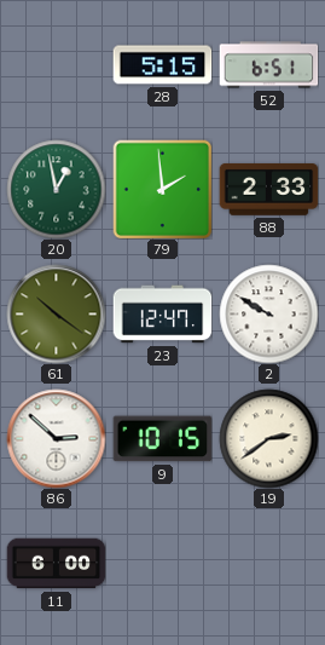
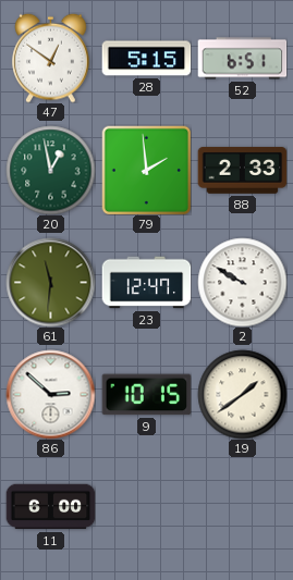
47: none -> 12:51
61: 10:21 -> 11:31
19: 2:39 -> 1:39
